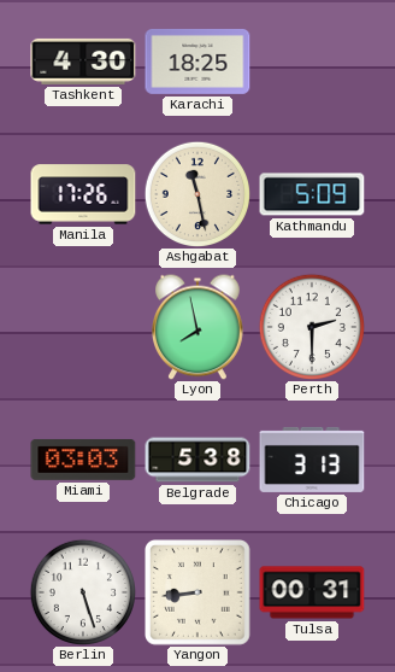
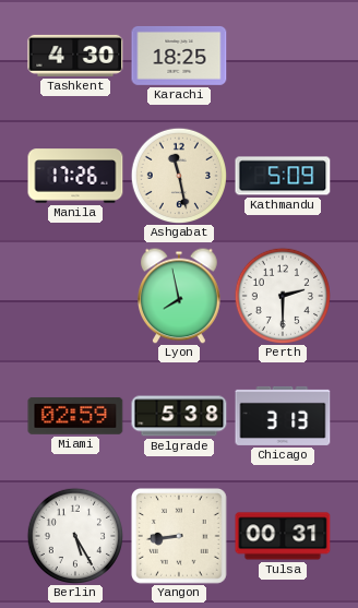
Miami: 03:03 -> 02:59
Berlin: 5:27 -> 5:25
